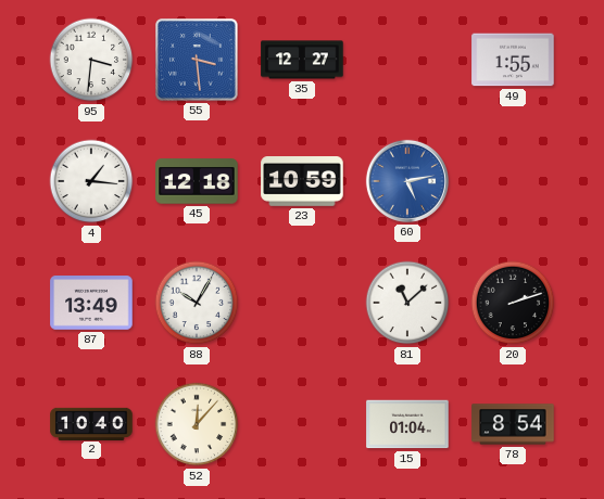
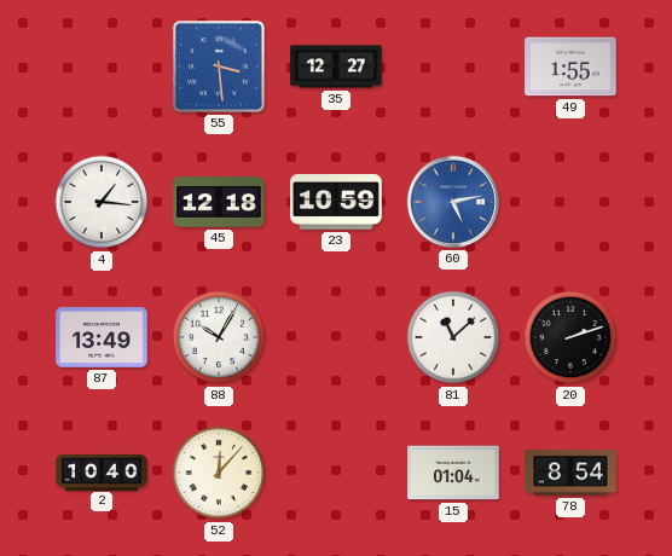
95: 3:31 -> none
